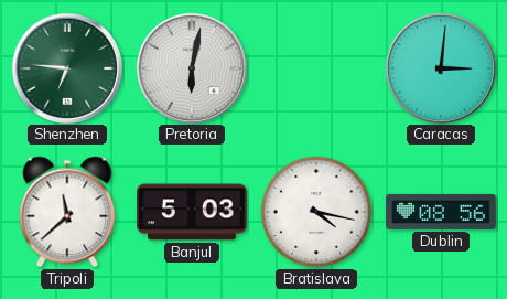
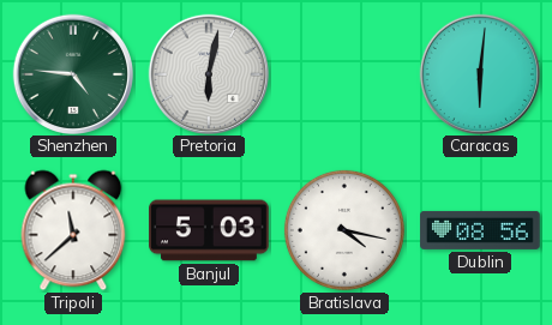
Shenzhen: 6:46 -> 4:46
Caracas: 3:01 -> 6:01
